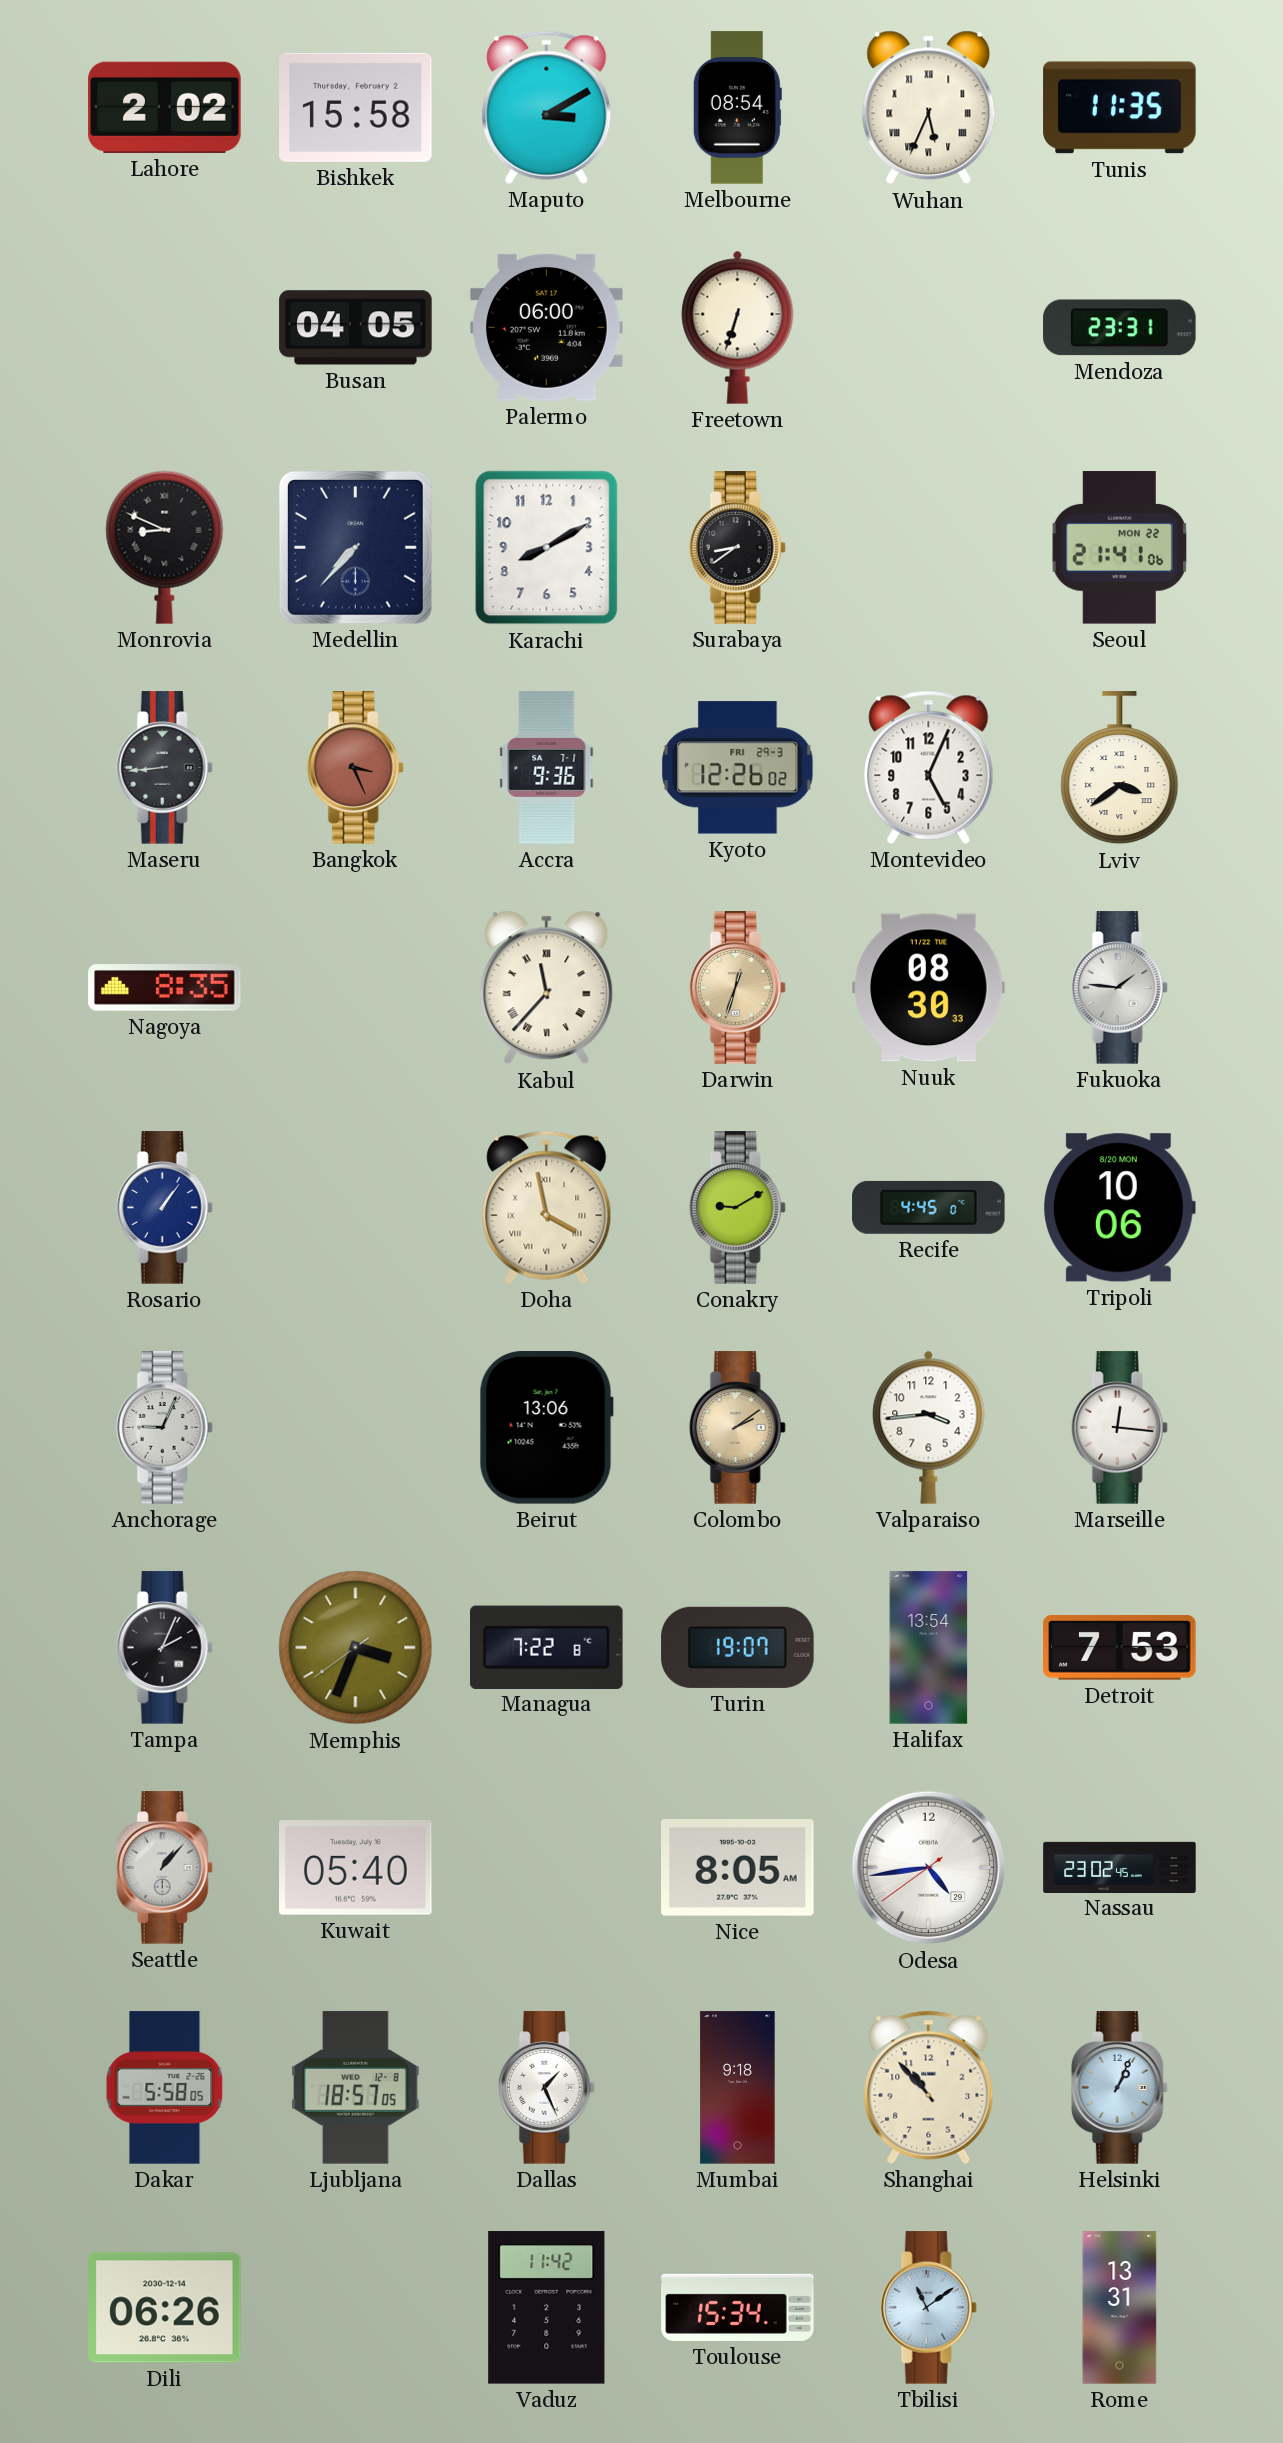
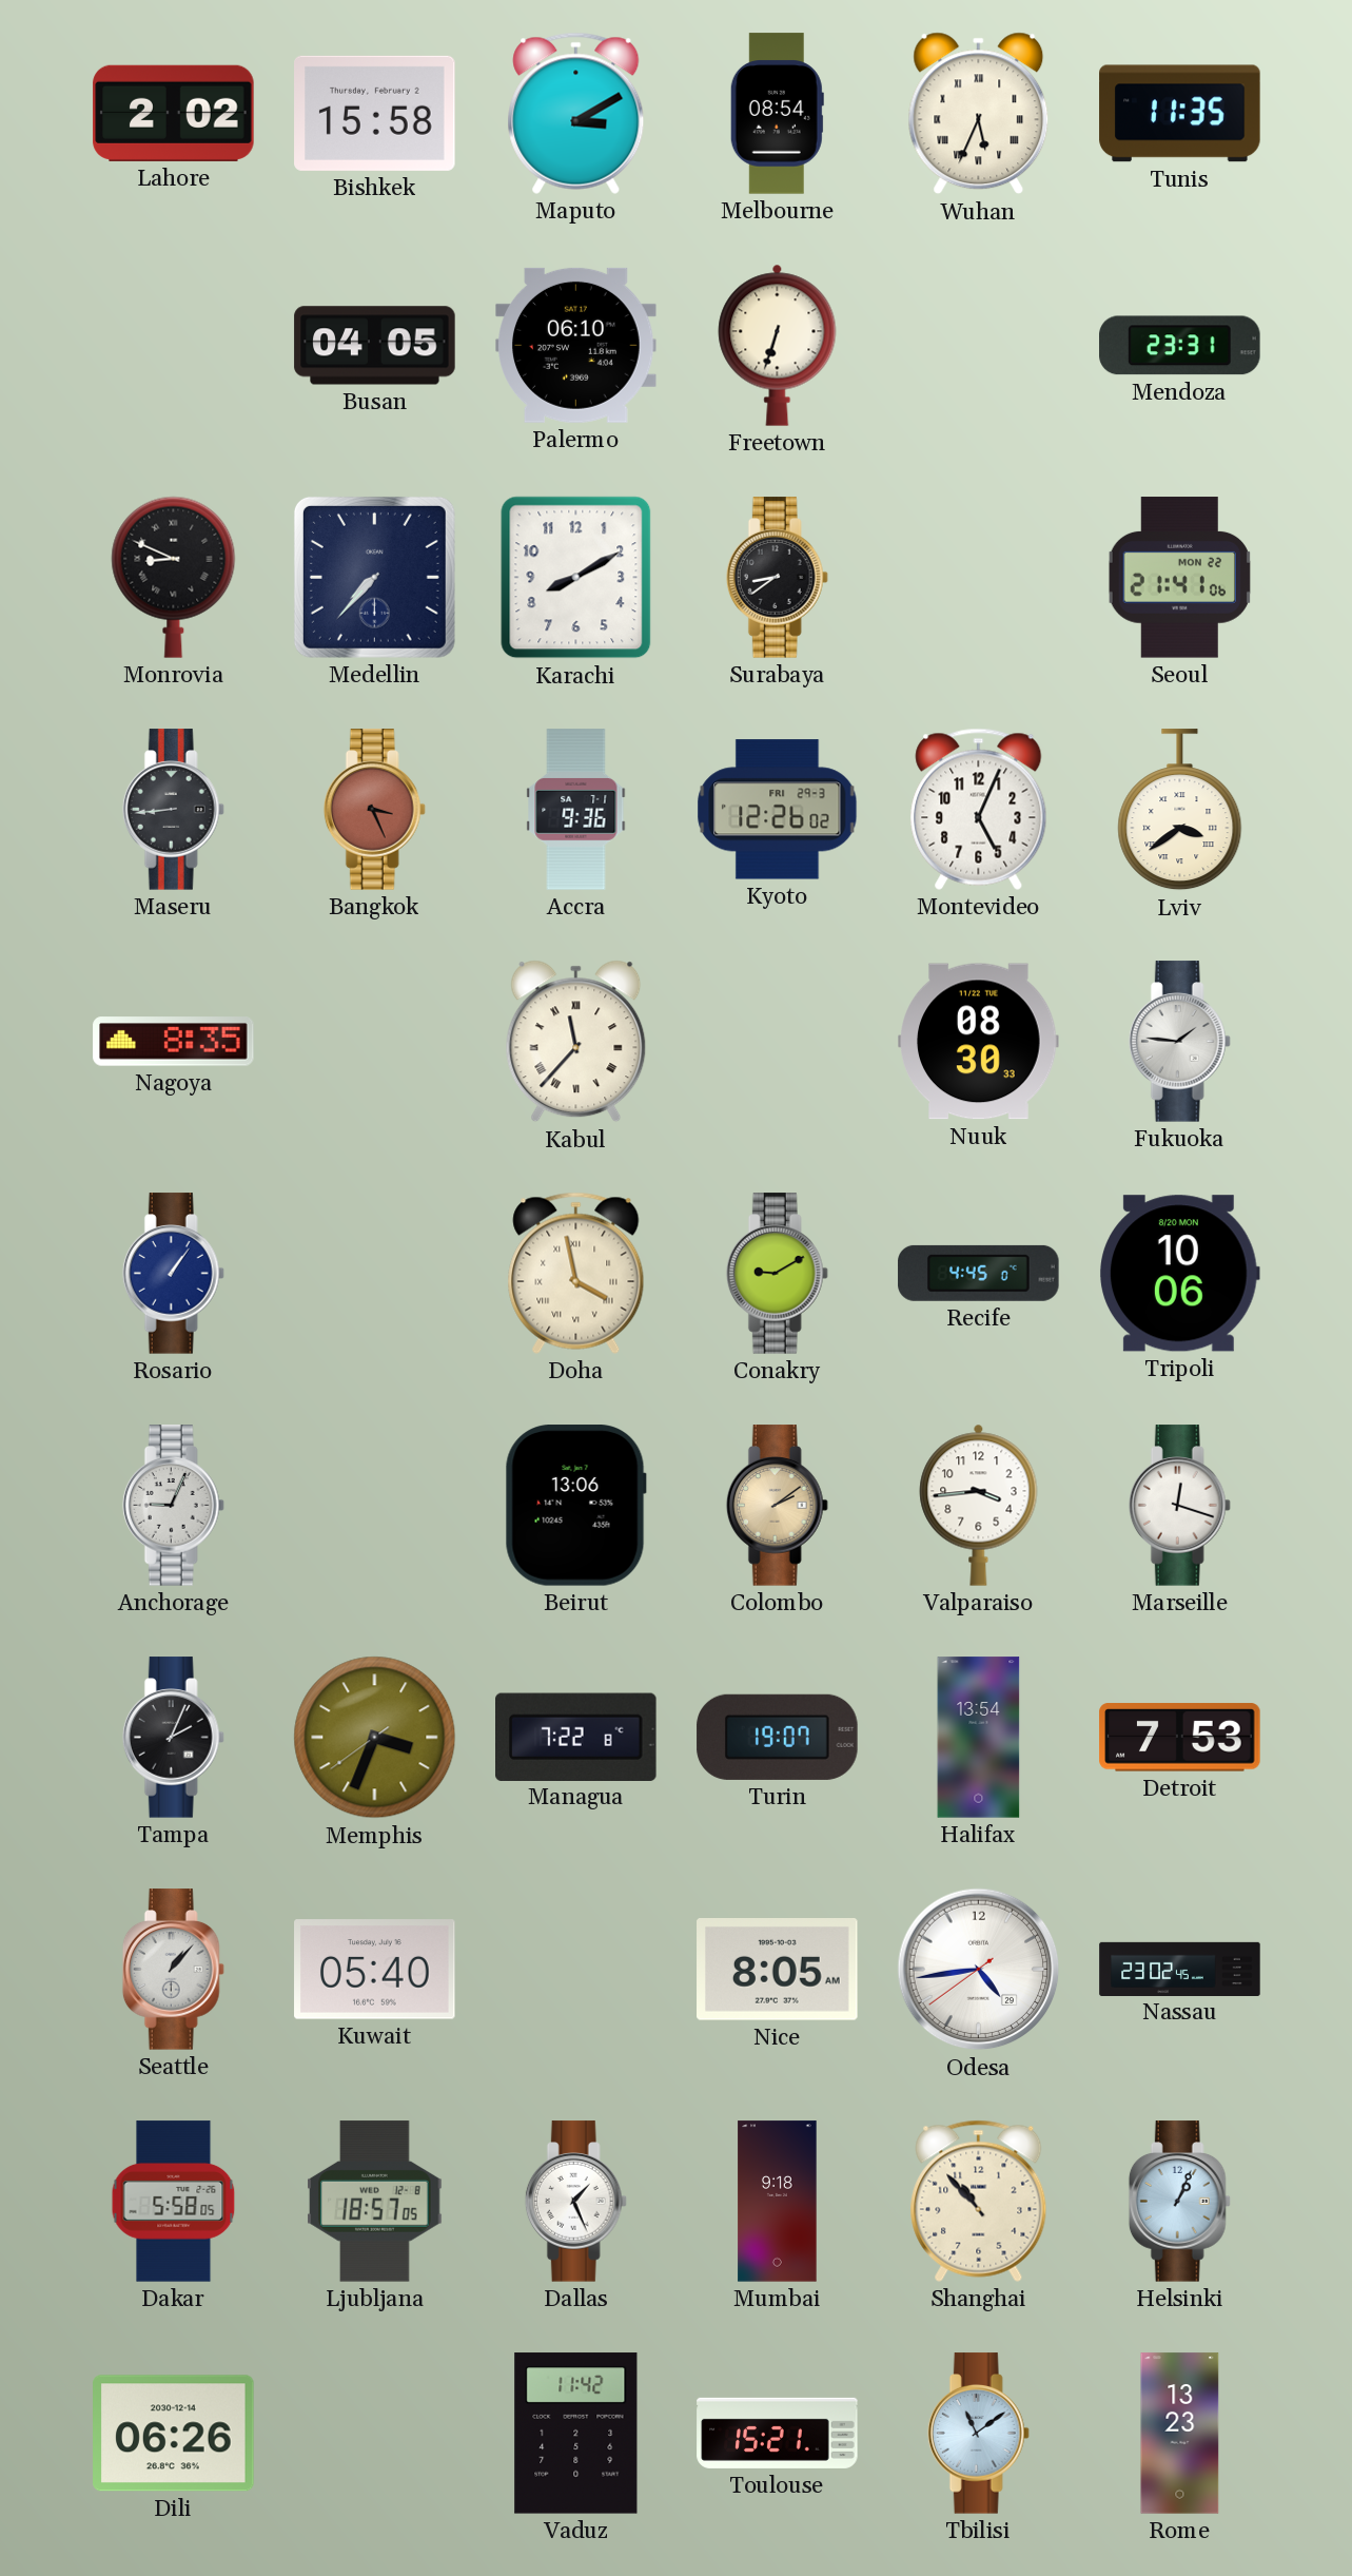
Palermo: 06:00 -> 06:10
Darwin: 12:33 -> none
Marseille: 12:16 -> 12:18
Toulouse: 15:34 -> 15:21
Rome: 13:31 -> 13:23
